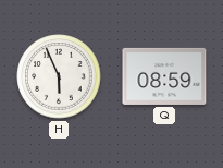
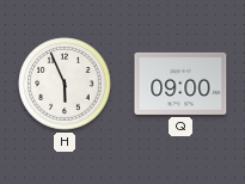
Q: 08:59 -> 09:00
